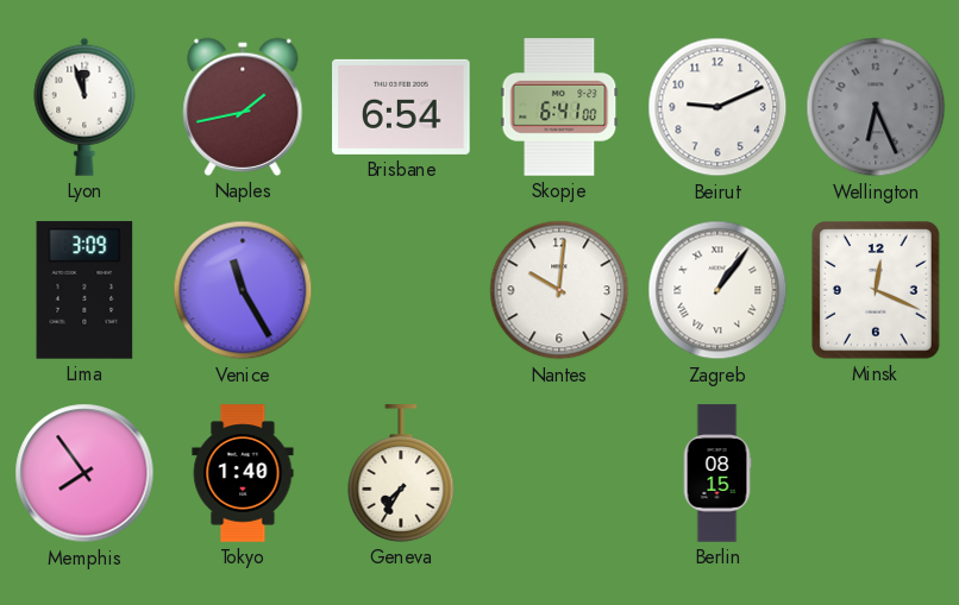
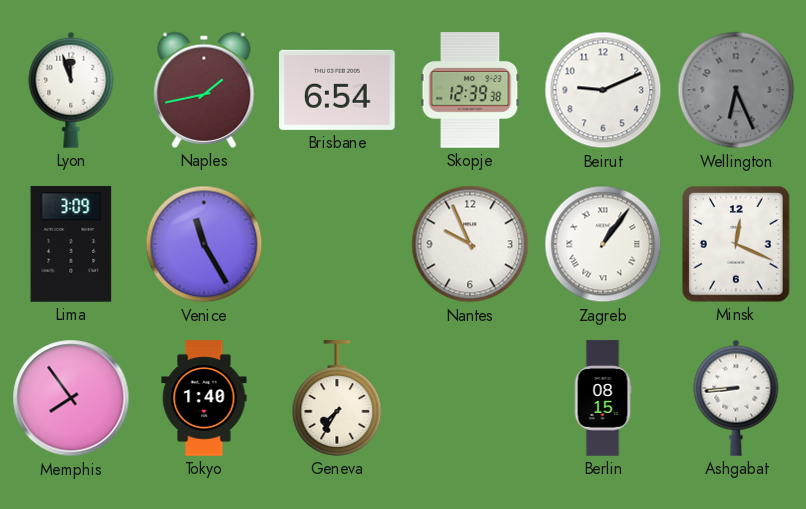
Skopje: 6:41 -> 12:39
Nantes: 10:01 -> 9:56
Ashgabat: none -> 8:44
